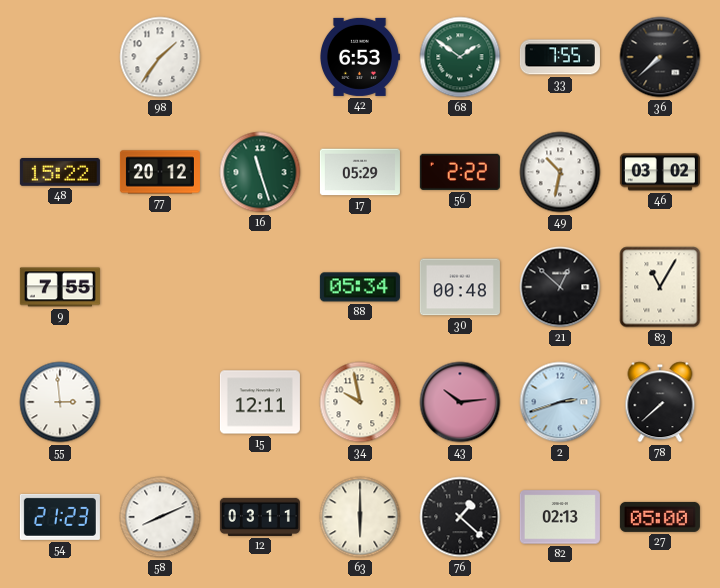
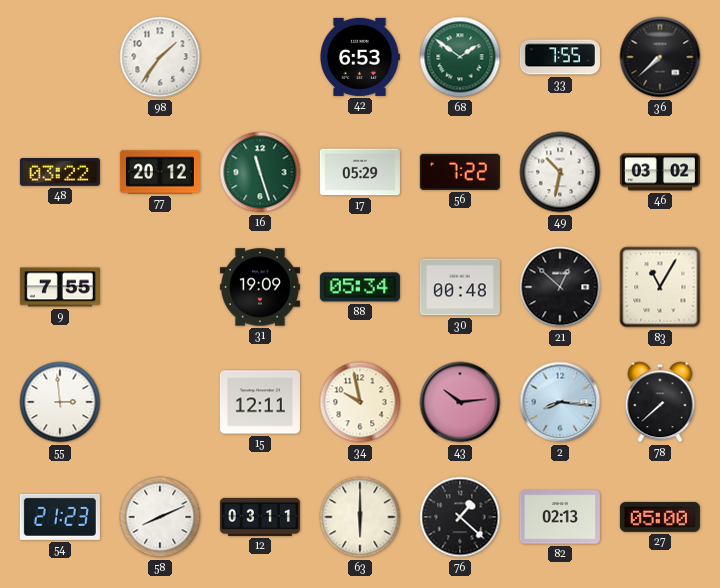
48: 15:22 -> 03:22
56: 2:22 -> 7:22
31: none -> 19:09
2: 2:42 -> 8:16
